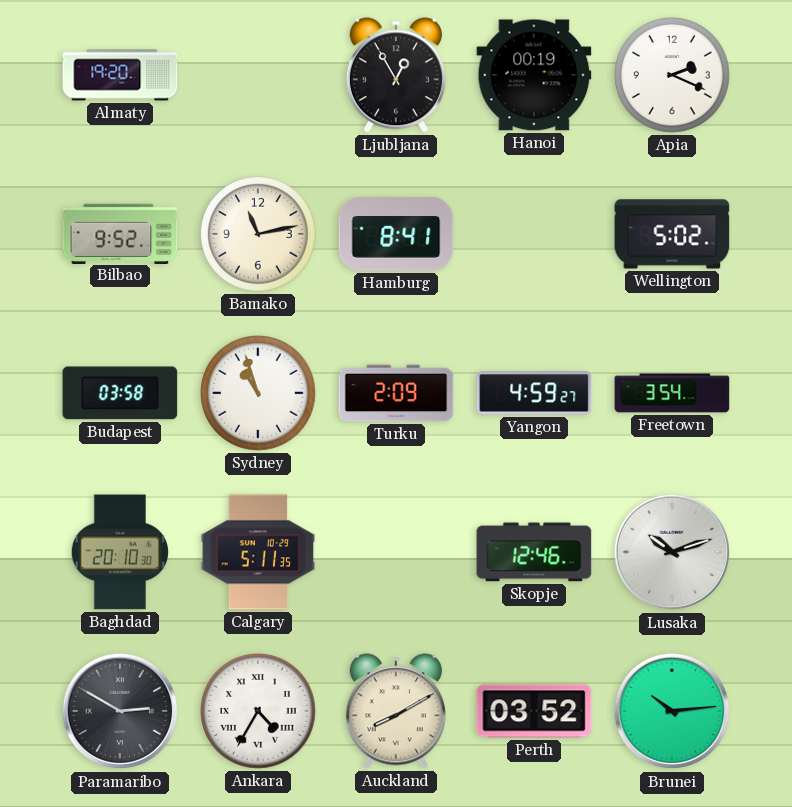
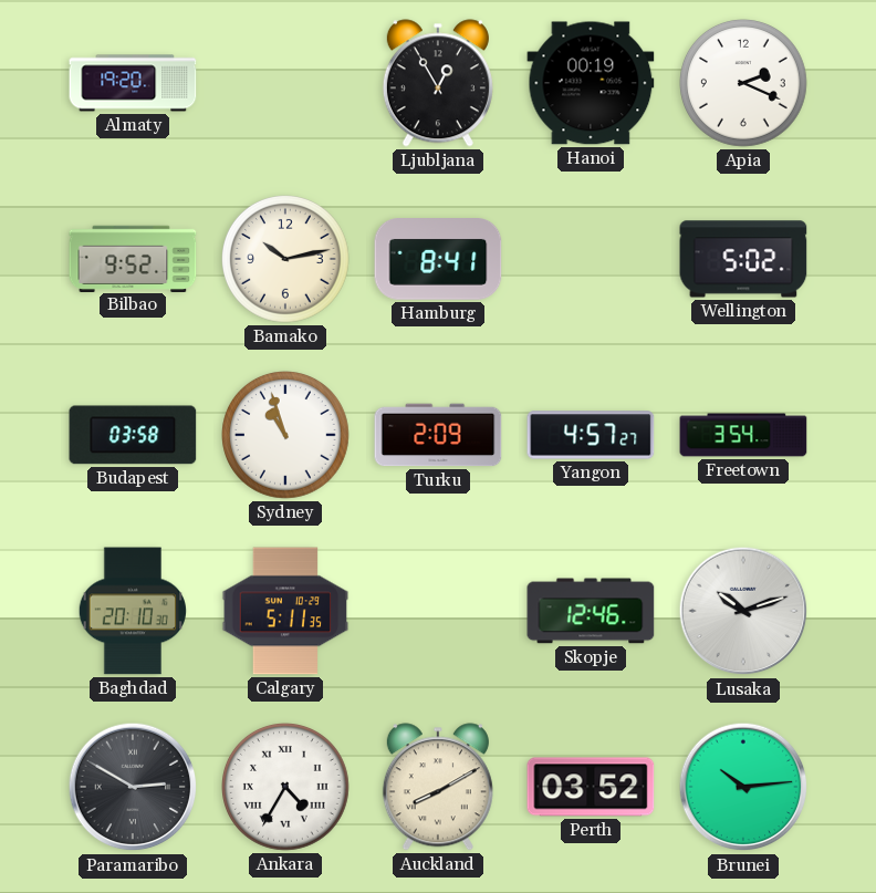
Bamako: 11:13 -> 10:13
Yangon: 4:59 -> 4:57
